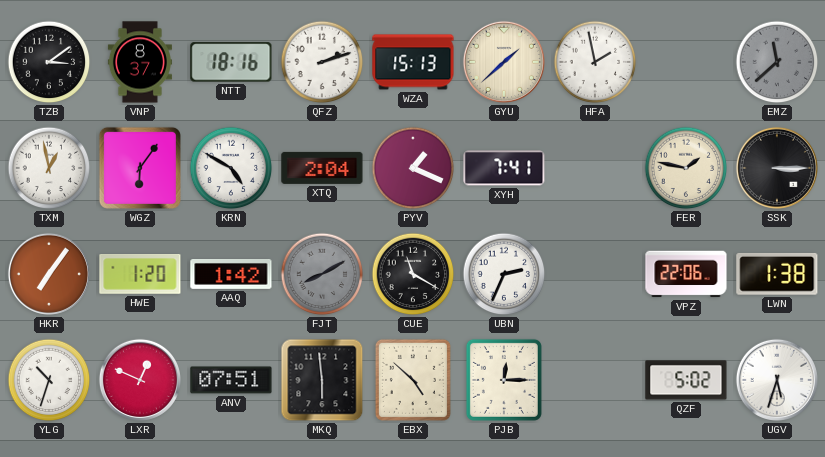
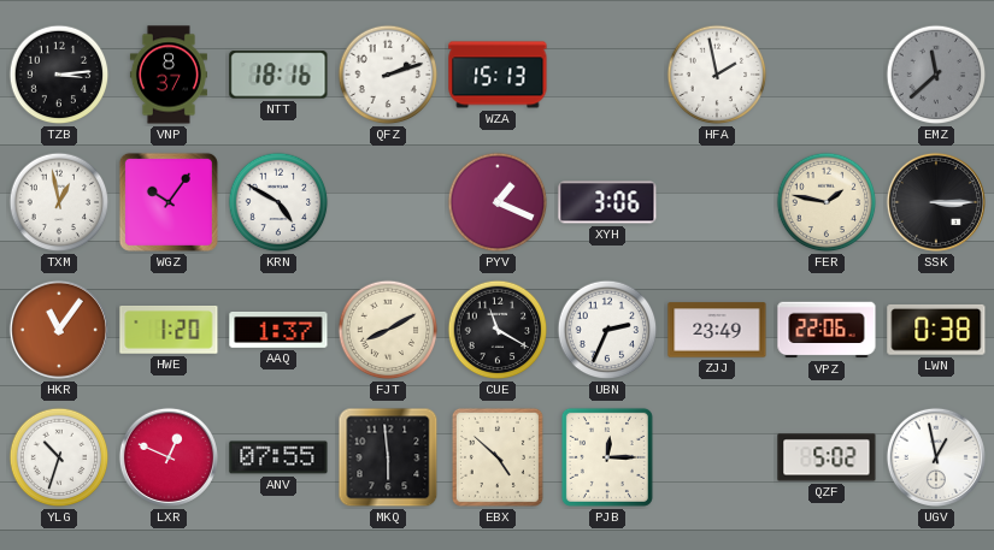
TZB: 3:09 -> 3:14
GYU: 1:38 -> none
WGZ: 6:06 -> 10:06
XTQ: 2:04 -> none
XYH: 7:41 -> 3:06
HKR: 7:06 -> 11:06
AAQ: 1:42 -> 1:37
FJT dial: grey -> cream
ZJJ: none -> 23:49
LWN: 1:38 -> 0:38
ANV: 07:51 -> 07:55
UGV: 5:33 -> 12:58
